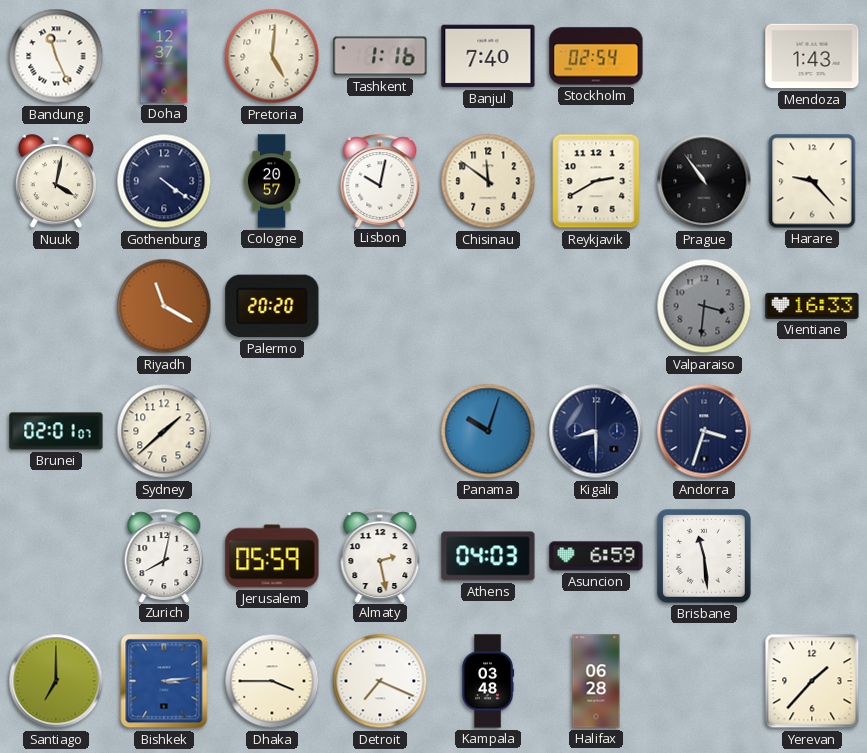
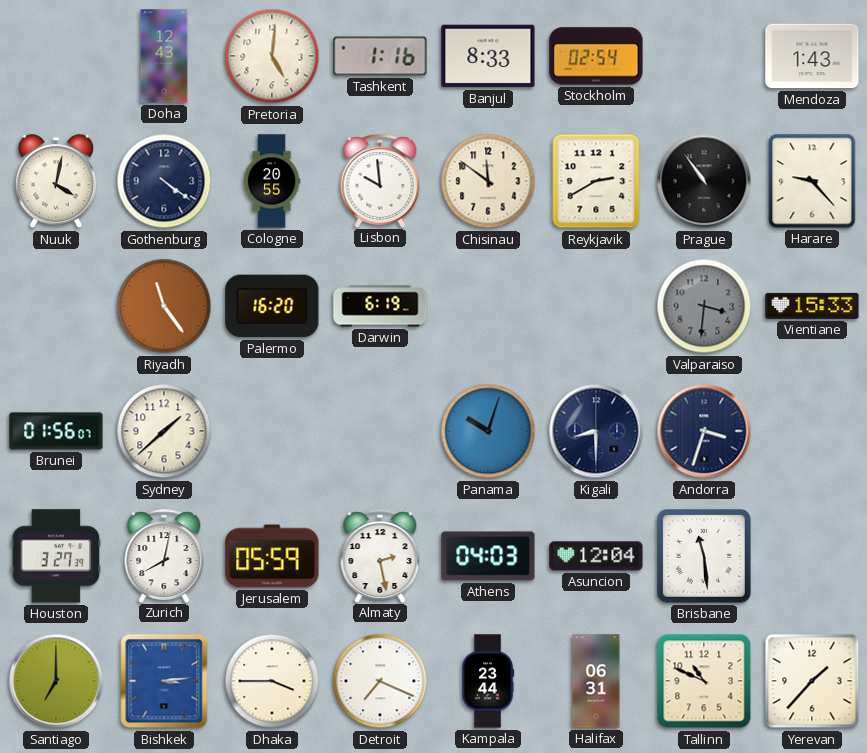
Bandung: 11:26 -> none
Doha: 12:37 -> 12:43
Banjul: 7:40 -> 8:33
Cologne: 20:57 -> 20:55
Lisbon: 10:02 -> 9:59
Riyadh: 11:20 -> 11:24
Palermo: 20:20 -> 16:20
Darwin: none -> 6:19
Vientiane: 16:33 -> 15:33
Brunei: 02:01 -> 01:56
Houston: none -> 3:27
Asuncion: 6:59 -> 12:04
Kampala: 03:48 -> 23:44
Halifax: 06:28 -> 06:31
Tallinn: none -> 10:49
